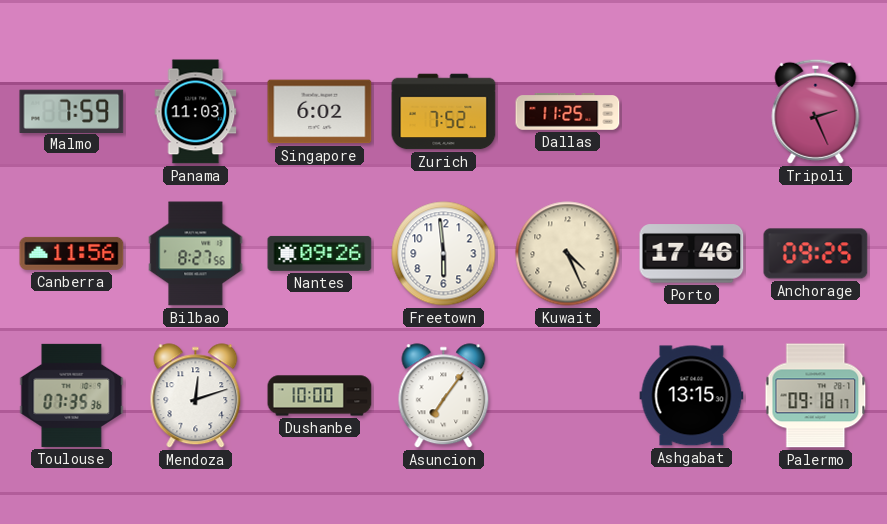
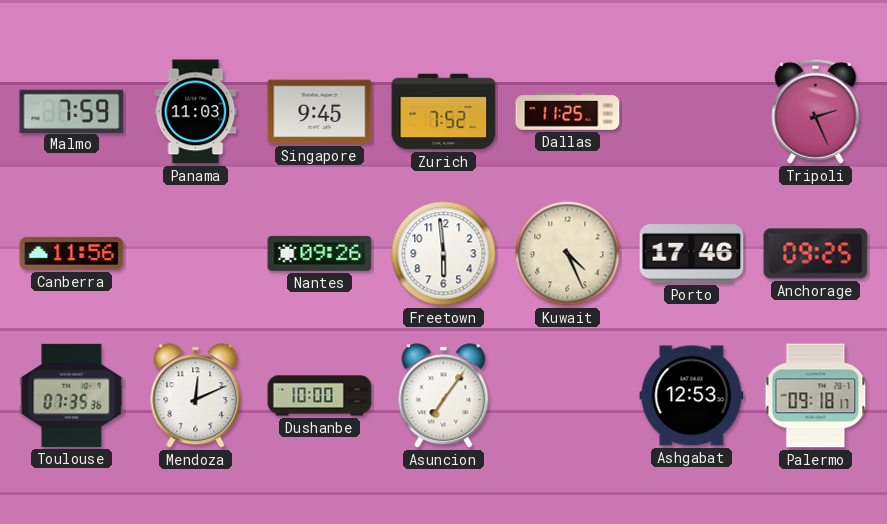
Singapore: 6:02 -> 9:45
Bilbao: 8:27 -> none
Mendoza: 12:12 -> 12:11
Ashgabat: 13:15 -> 12:53
